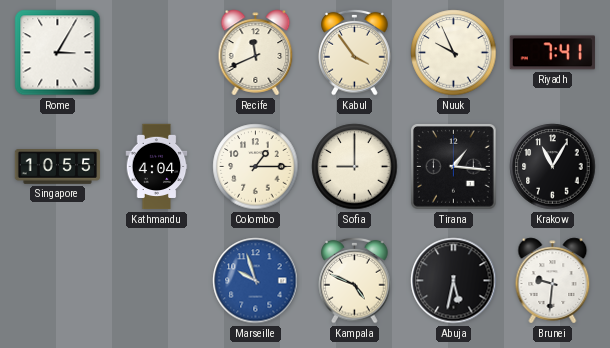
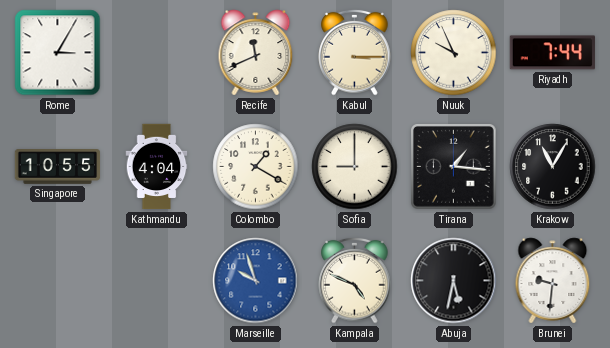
Kabul: 3:54 -> 3:15
Riyadh: 7:41 -> 7:44
Colombo: 1:15 -> 1:20
